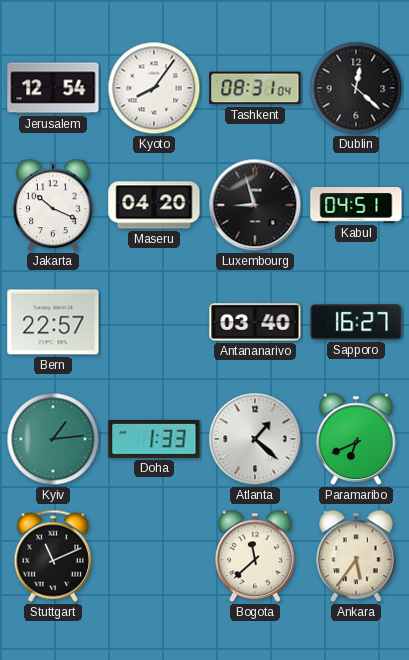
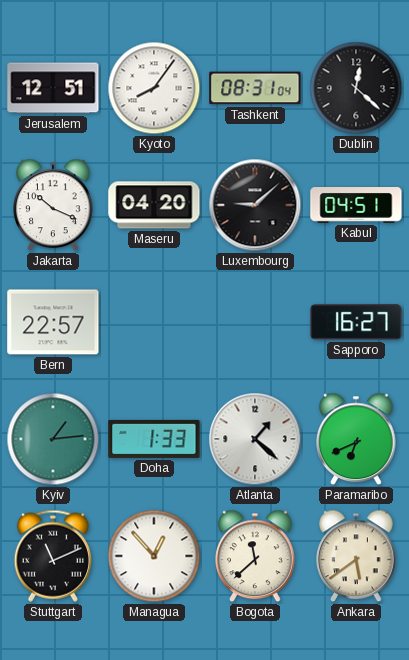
Jerusalem: 12:54 -> 12:51
Luxembourg: 8:57 -> 9:08
Antananarivo: 03:40 -> none
Managua: none -> 12:53
Ankara: 5:36 -> 5:39
